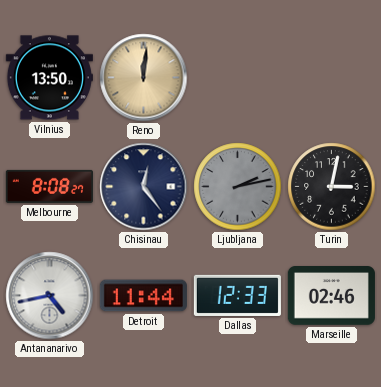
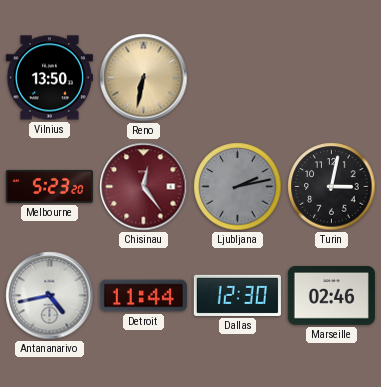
Reno: 12:01 -> 6:32
Melbourne: 8:08 -> 5:23
Chisinau dial: navy -> burgundy
Dallas: 12:33 -> 12:30
